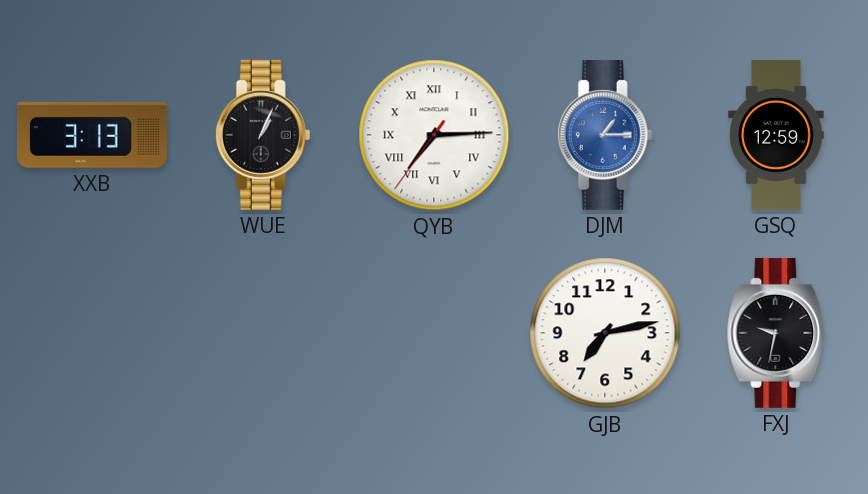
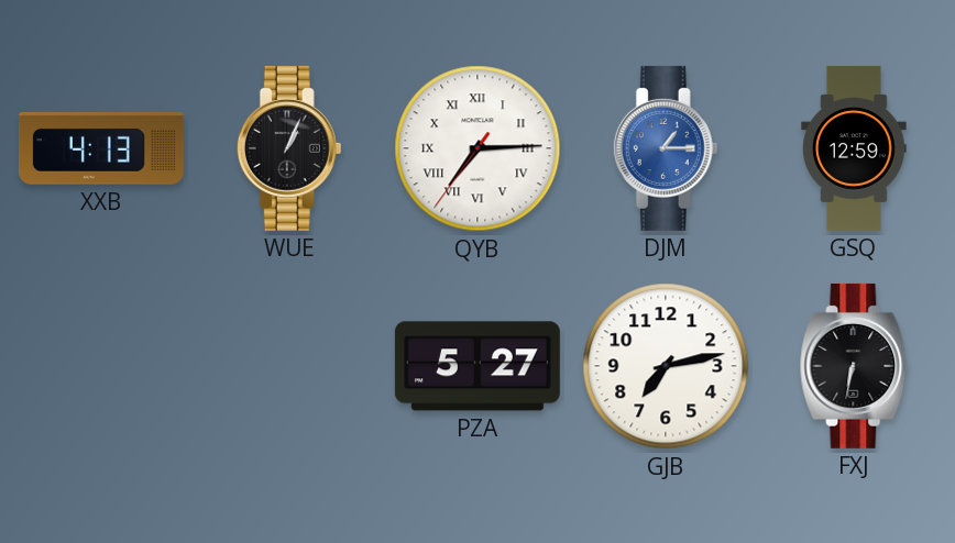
XXB: 3:13 -> 4:13
PZA: none -> 5:27
FXJ: 9:32 -> 6:32
